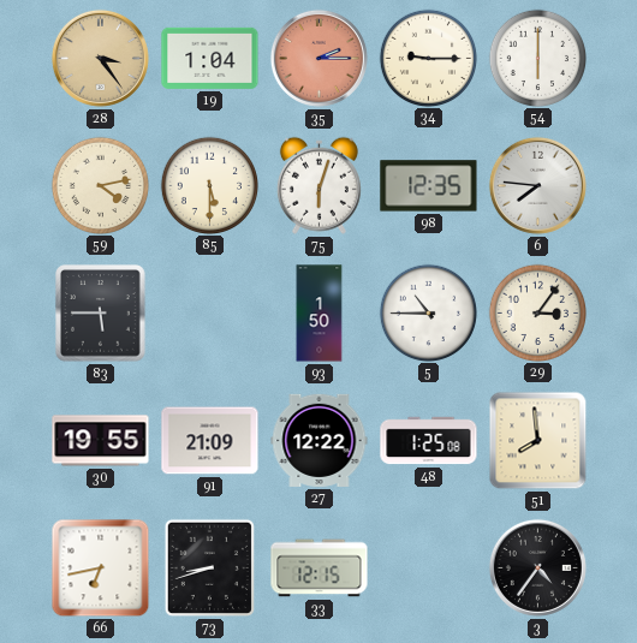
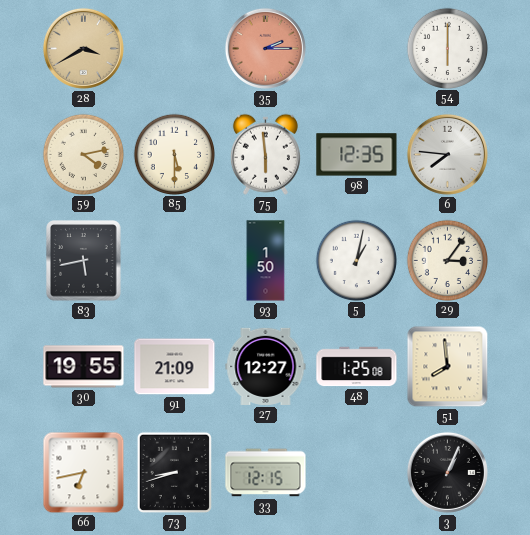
28: 3:24 -> 3:40
19: 1:04 -> none
34: 9:15 -> none
75: 6:03 -> 5:59
83: 5:45 -> 5:43
5: 10:45 -> 1:02
27: 12:22 -> 12:27
3: 4:36 -> 1:04
